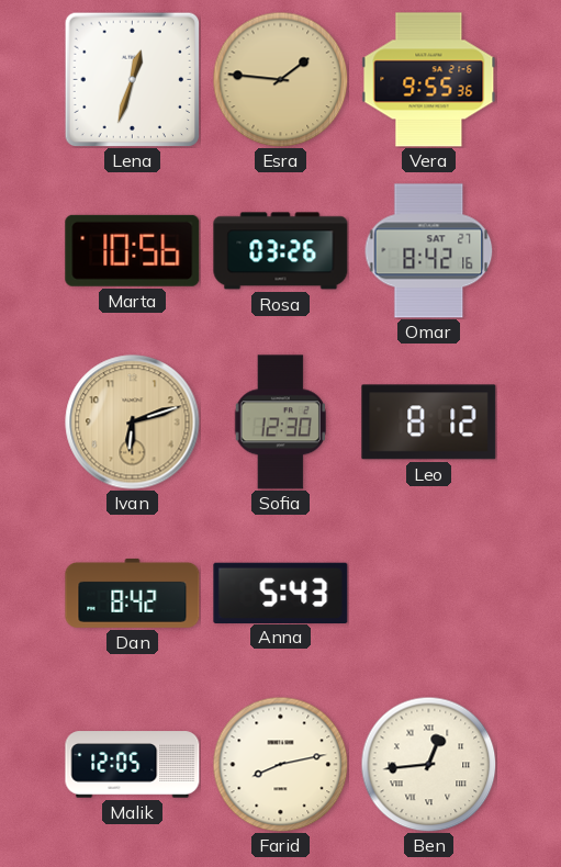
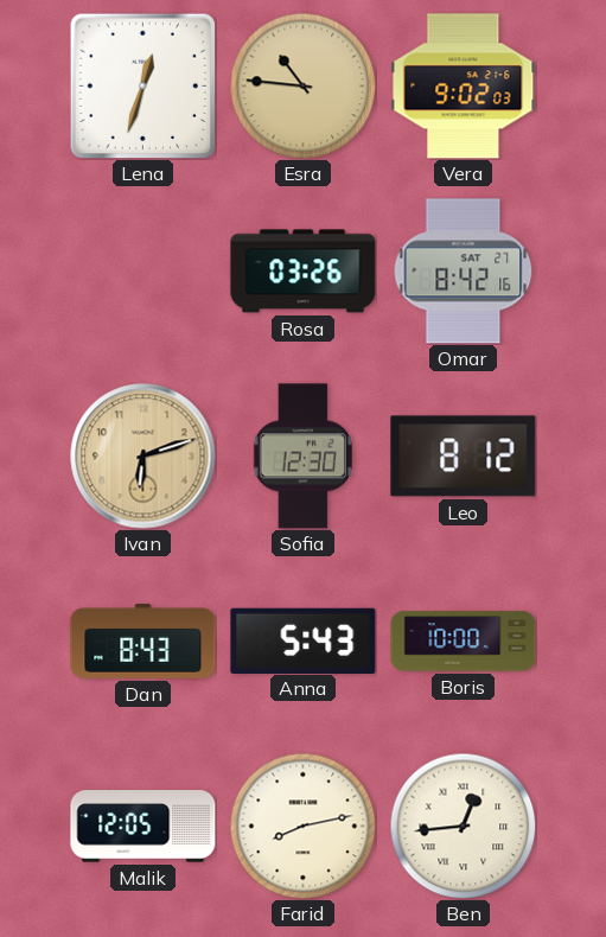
Esra: 1:46 -> 10:46
Vera: 9:55 -> 9:02
Marta: 10:56 -> none
Dan: 8:42 -> 8:43
Boris: none -> 10:00
